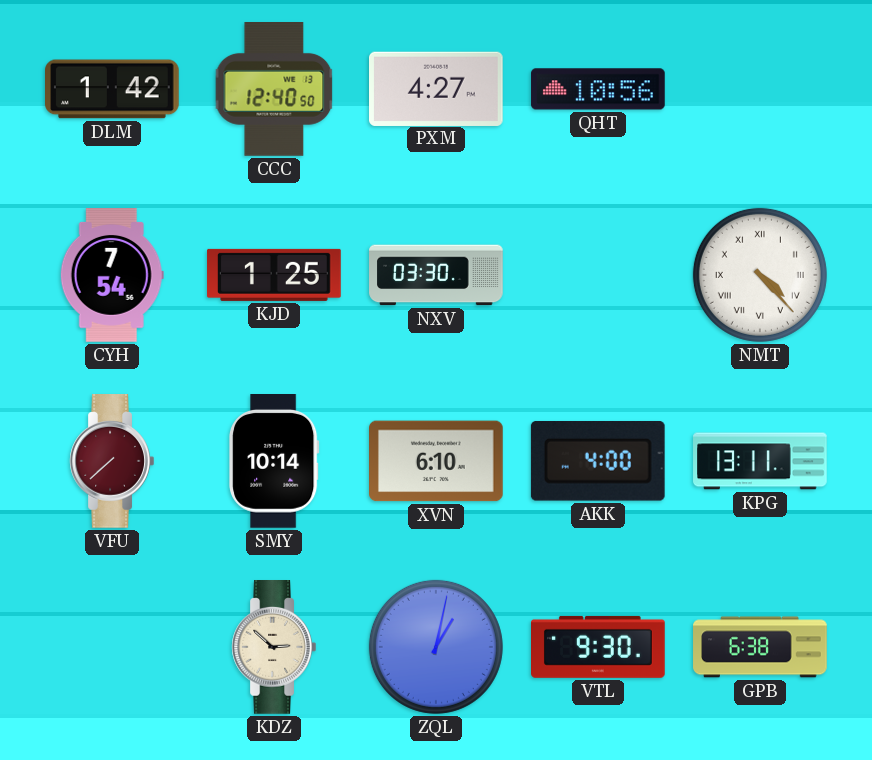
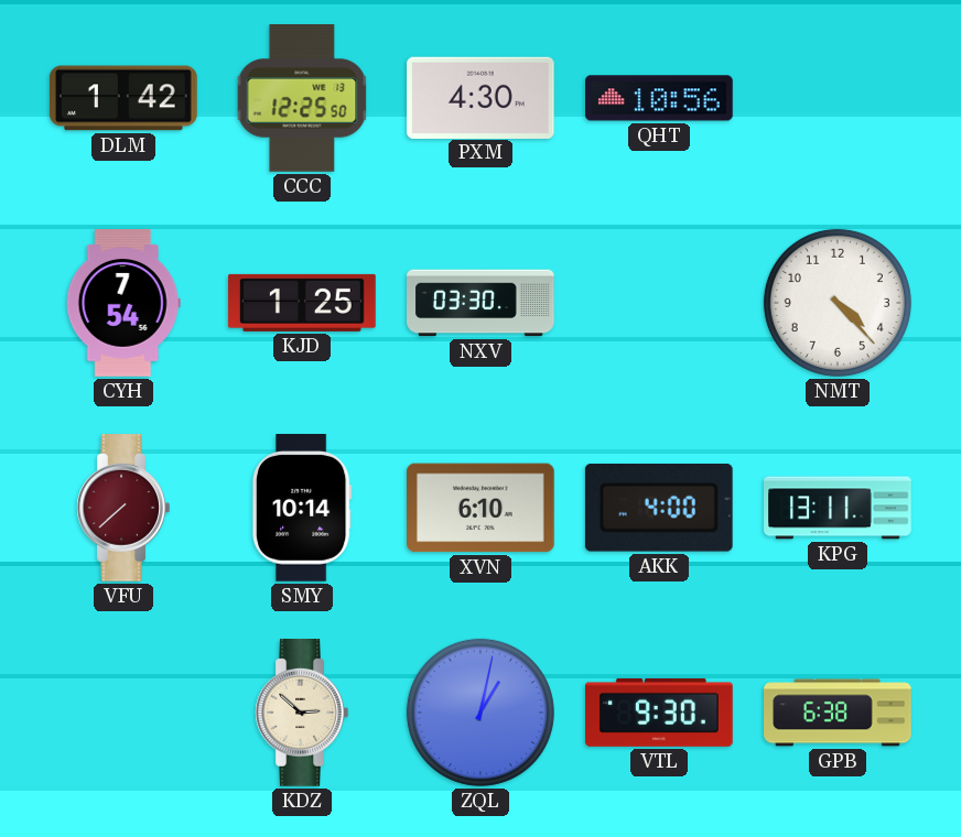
CCC: 12:40 -> 12:25
PXM: 4:27 -> 4:30
NMT numerals: Roman -> Arabic
